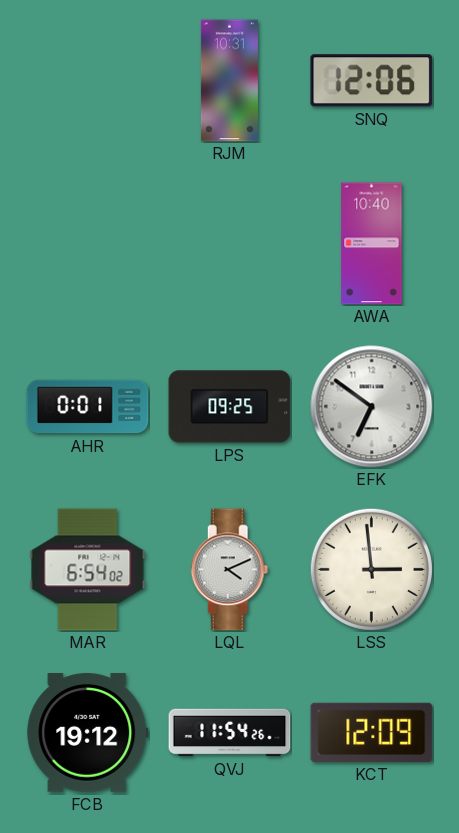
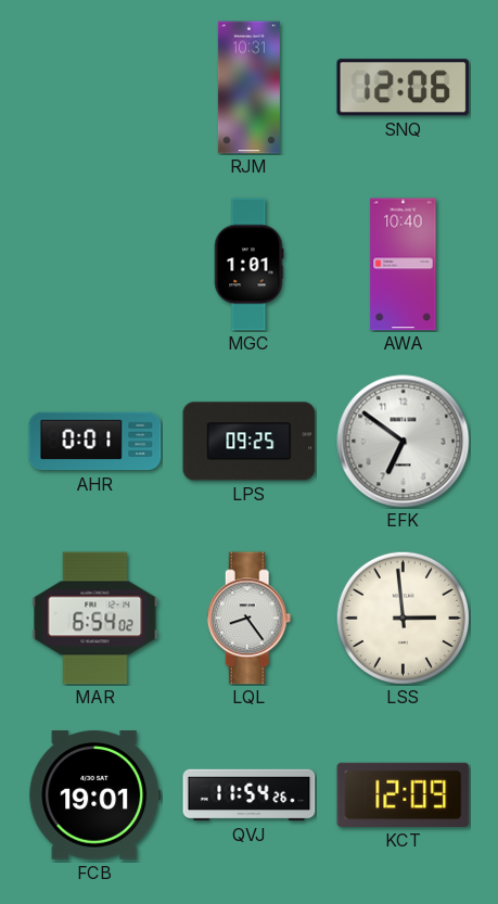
MGC: none -> 1:01
LQL: 4:11 -> 8:24
FCB: 19:12 -> 19:01
